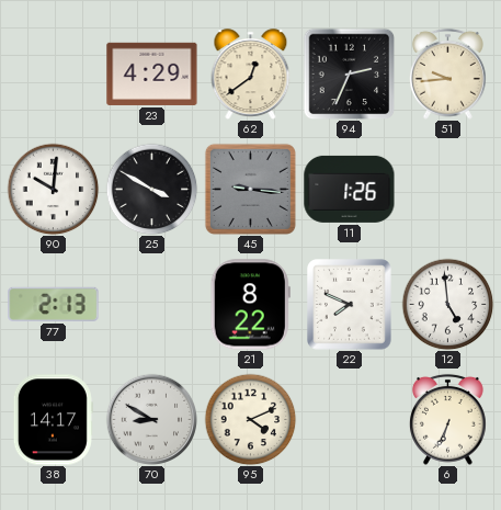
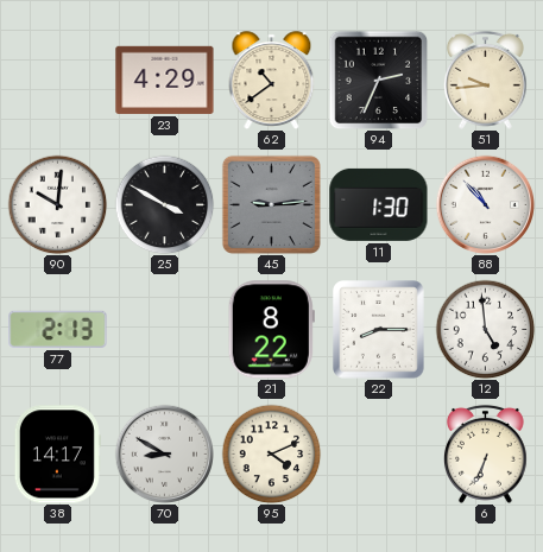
62: 12:39 -> 10:39
45: 9:16 -> 9:14
11: 1:26 -> 1:30
88: none -> 10:53
22: 7:49 -> 8:15
